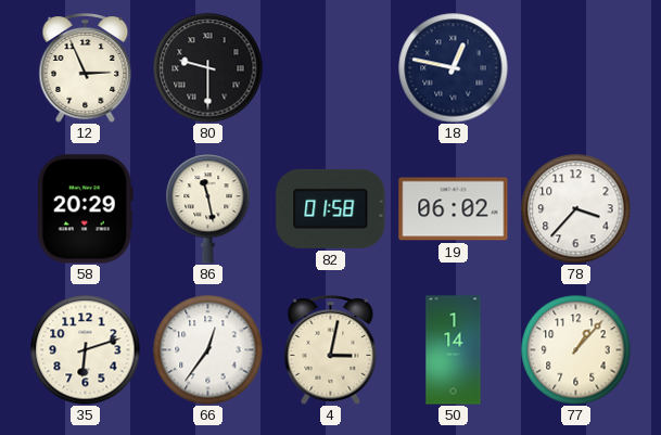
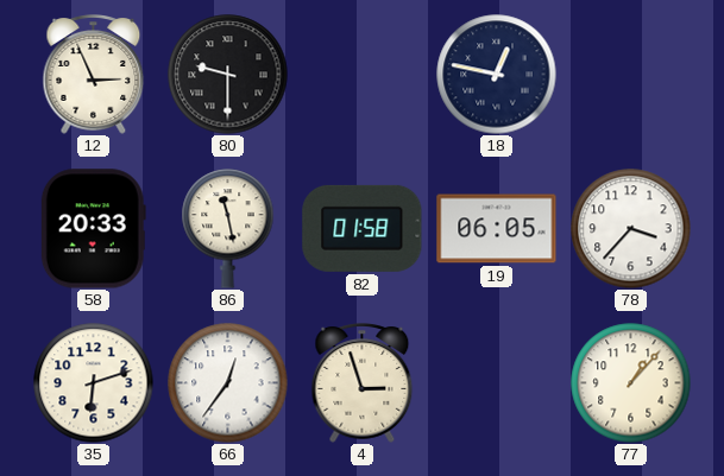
58: 20:29 -> 20:33
19: 06:02 -> 06:05
4: 3:02 -> 2:57
50: 1:14 -> none
